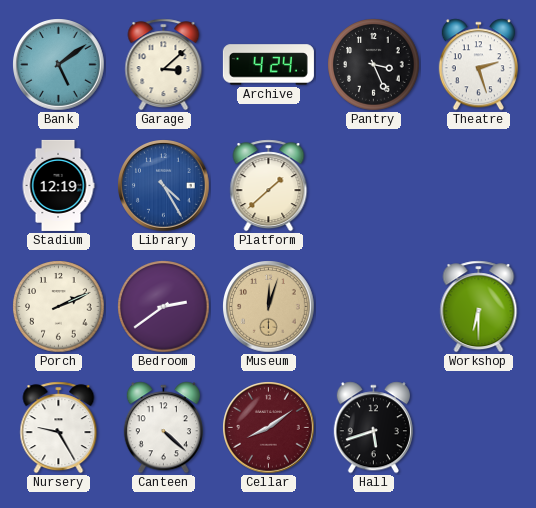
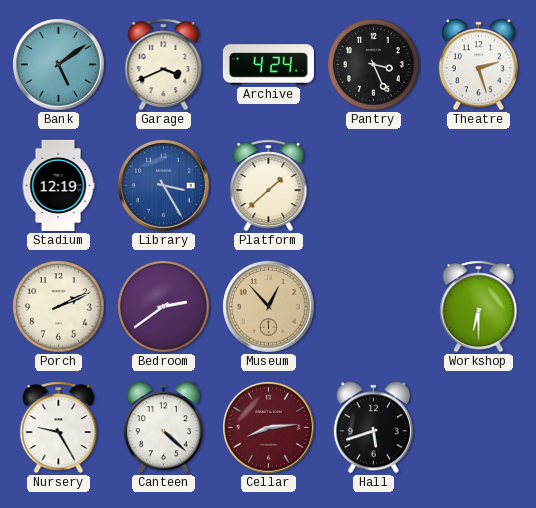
Garage: 3:08 -> 3:41
Library: 4:25 -> 3:25
Museum: 12:03 -> 12:53
Cellar: 8:09 -> 8:14
